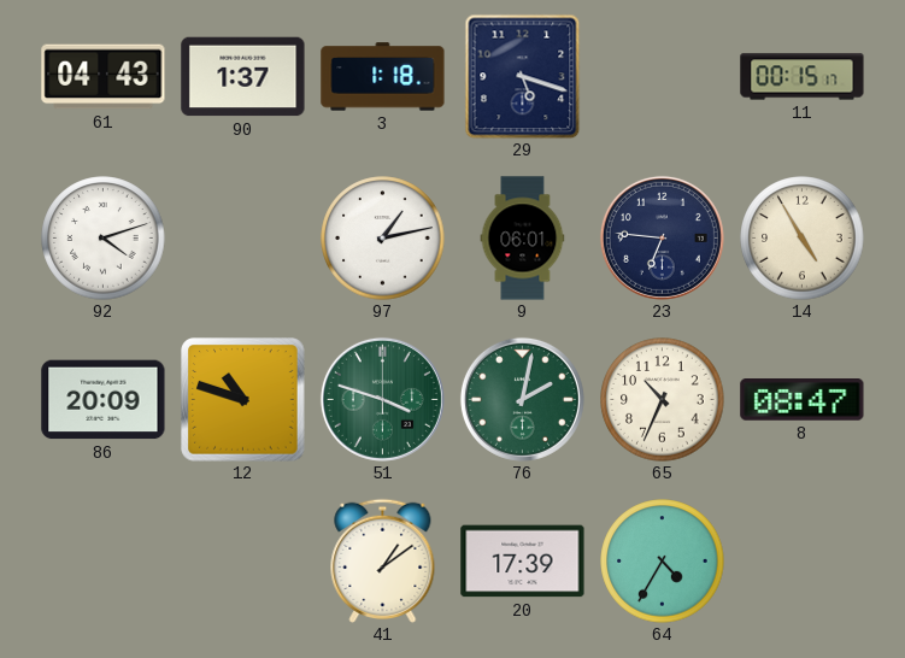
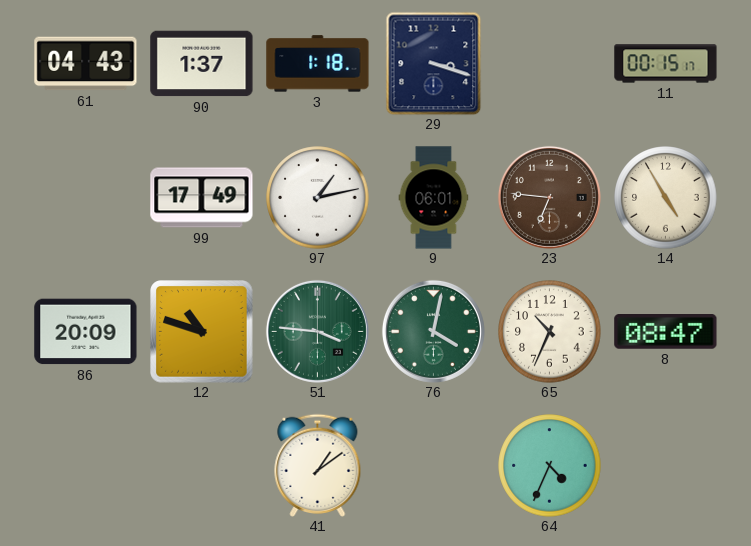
29: 5:18 -> 3:18
92: 4:12 -> none
99: none -> 17:49
23 dial: navy -> brown
51: 3:48 -> 3:46
76: 2:02 -> 4:02
20: 17:39 -> none
64: 4:35 -> 4:34
